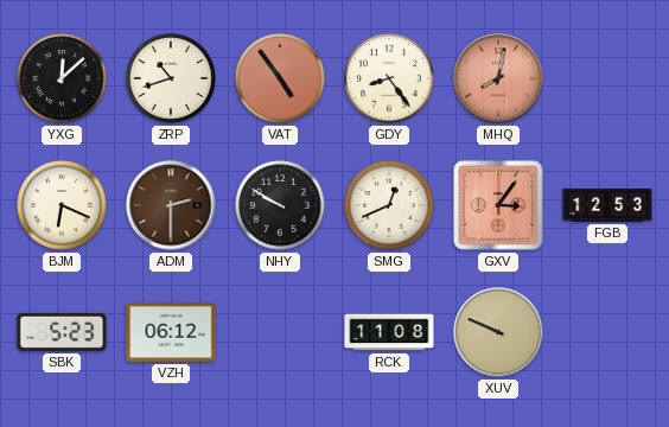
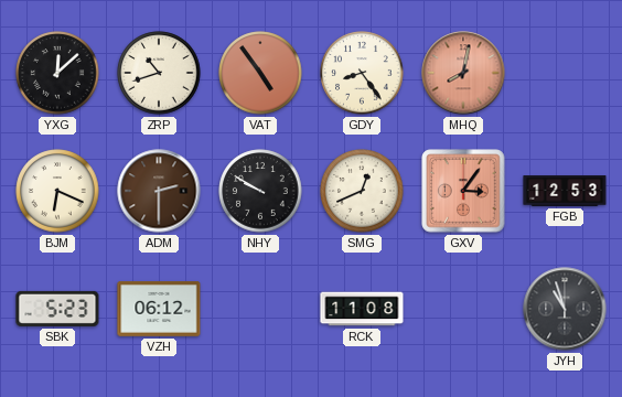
XUV: 9:49 -> none
JYH: none -> 10:57
